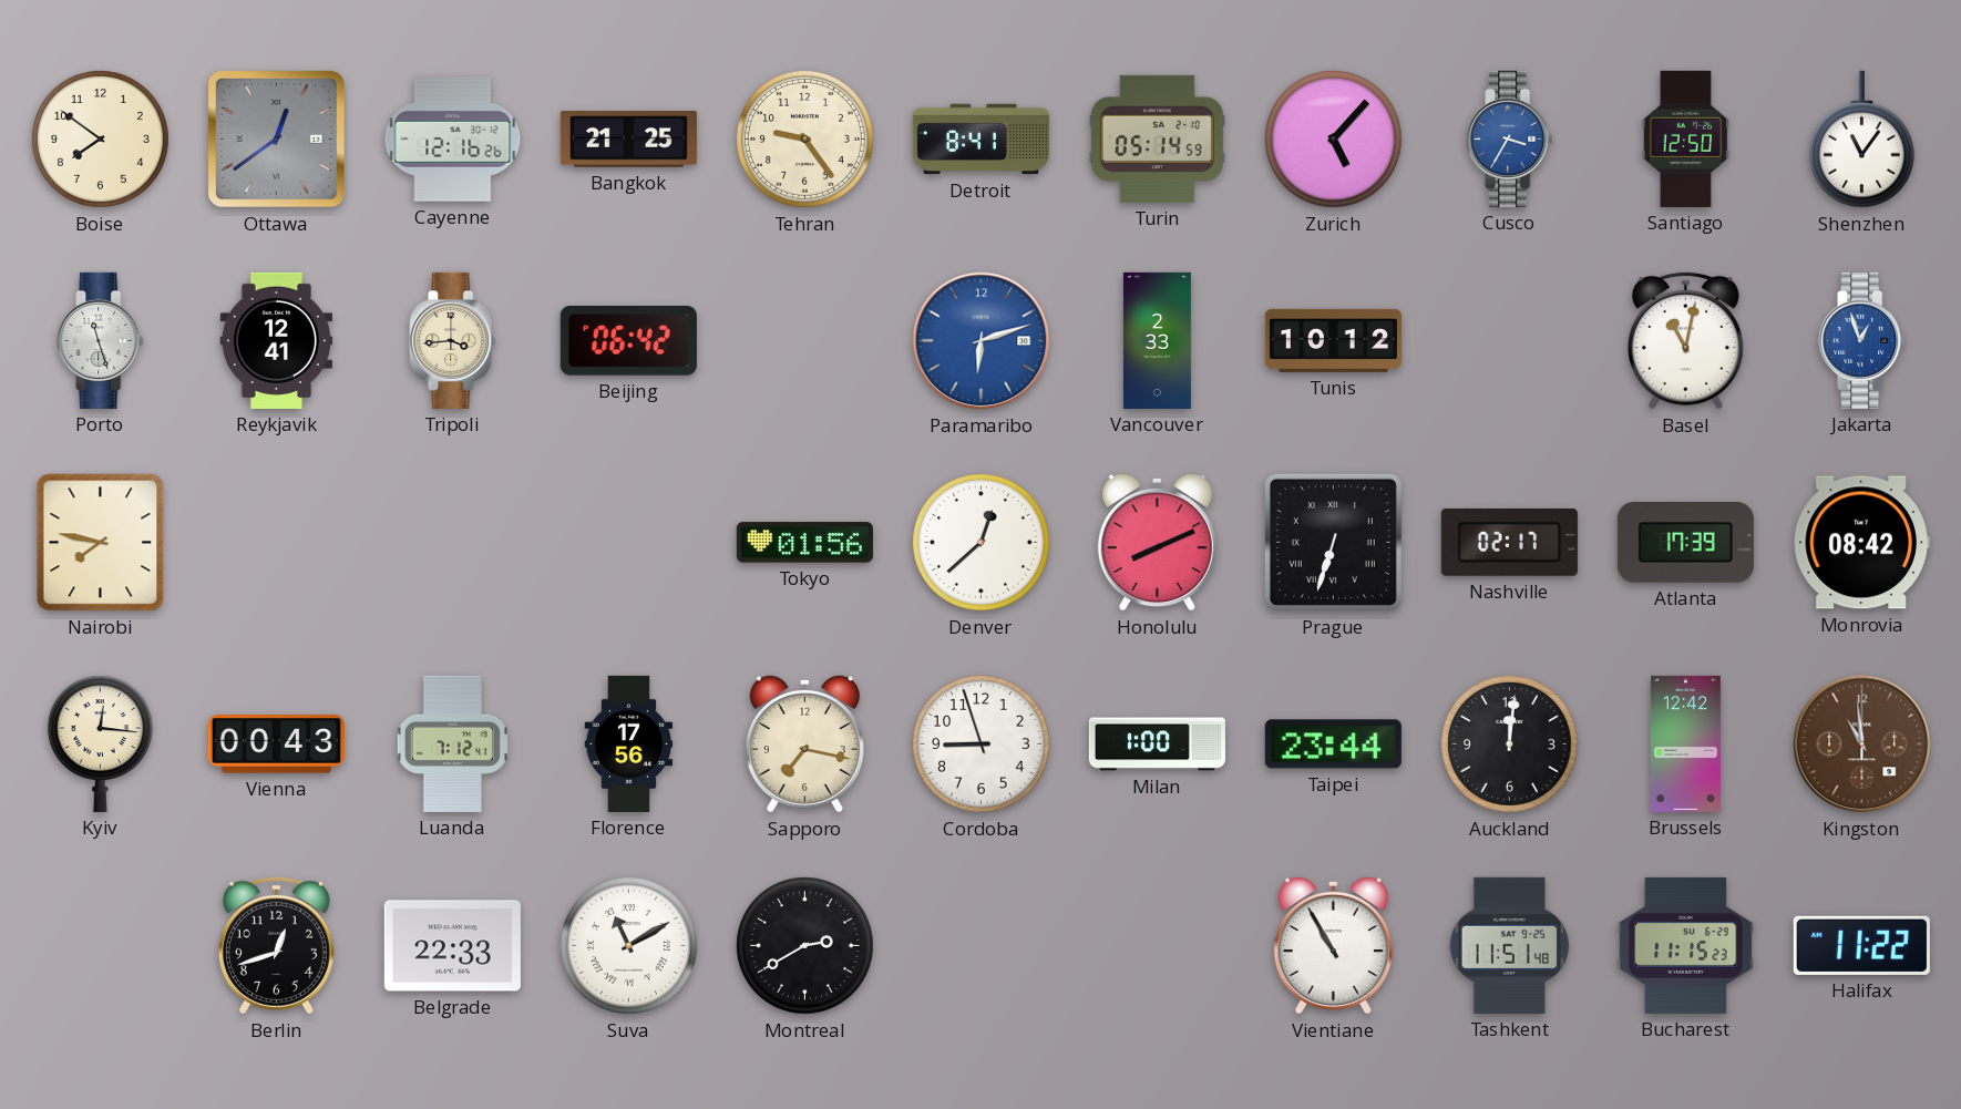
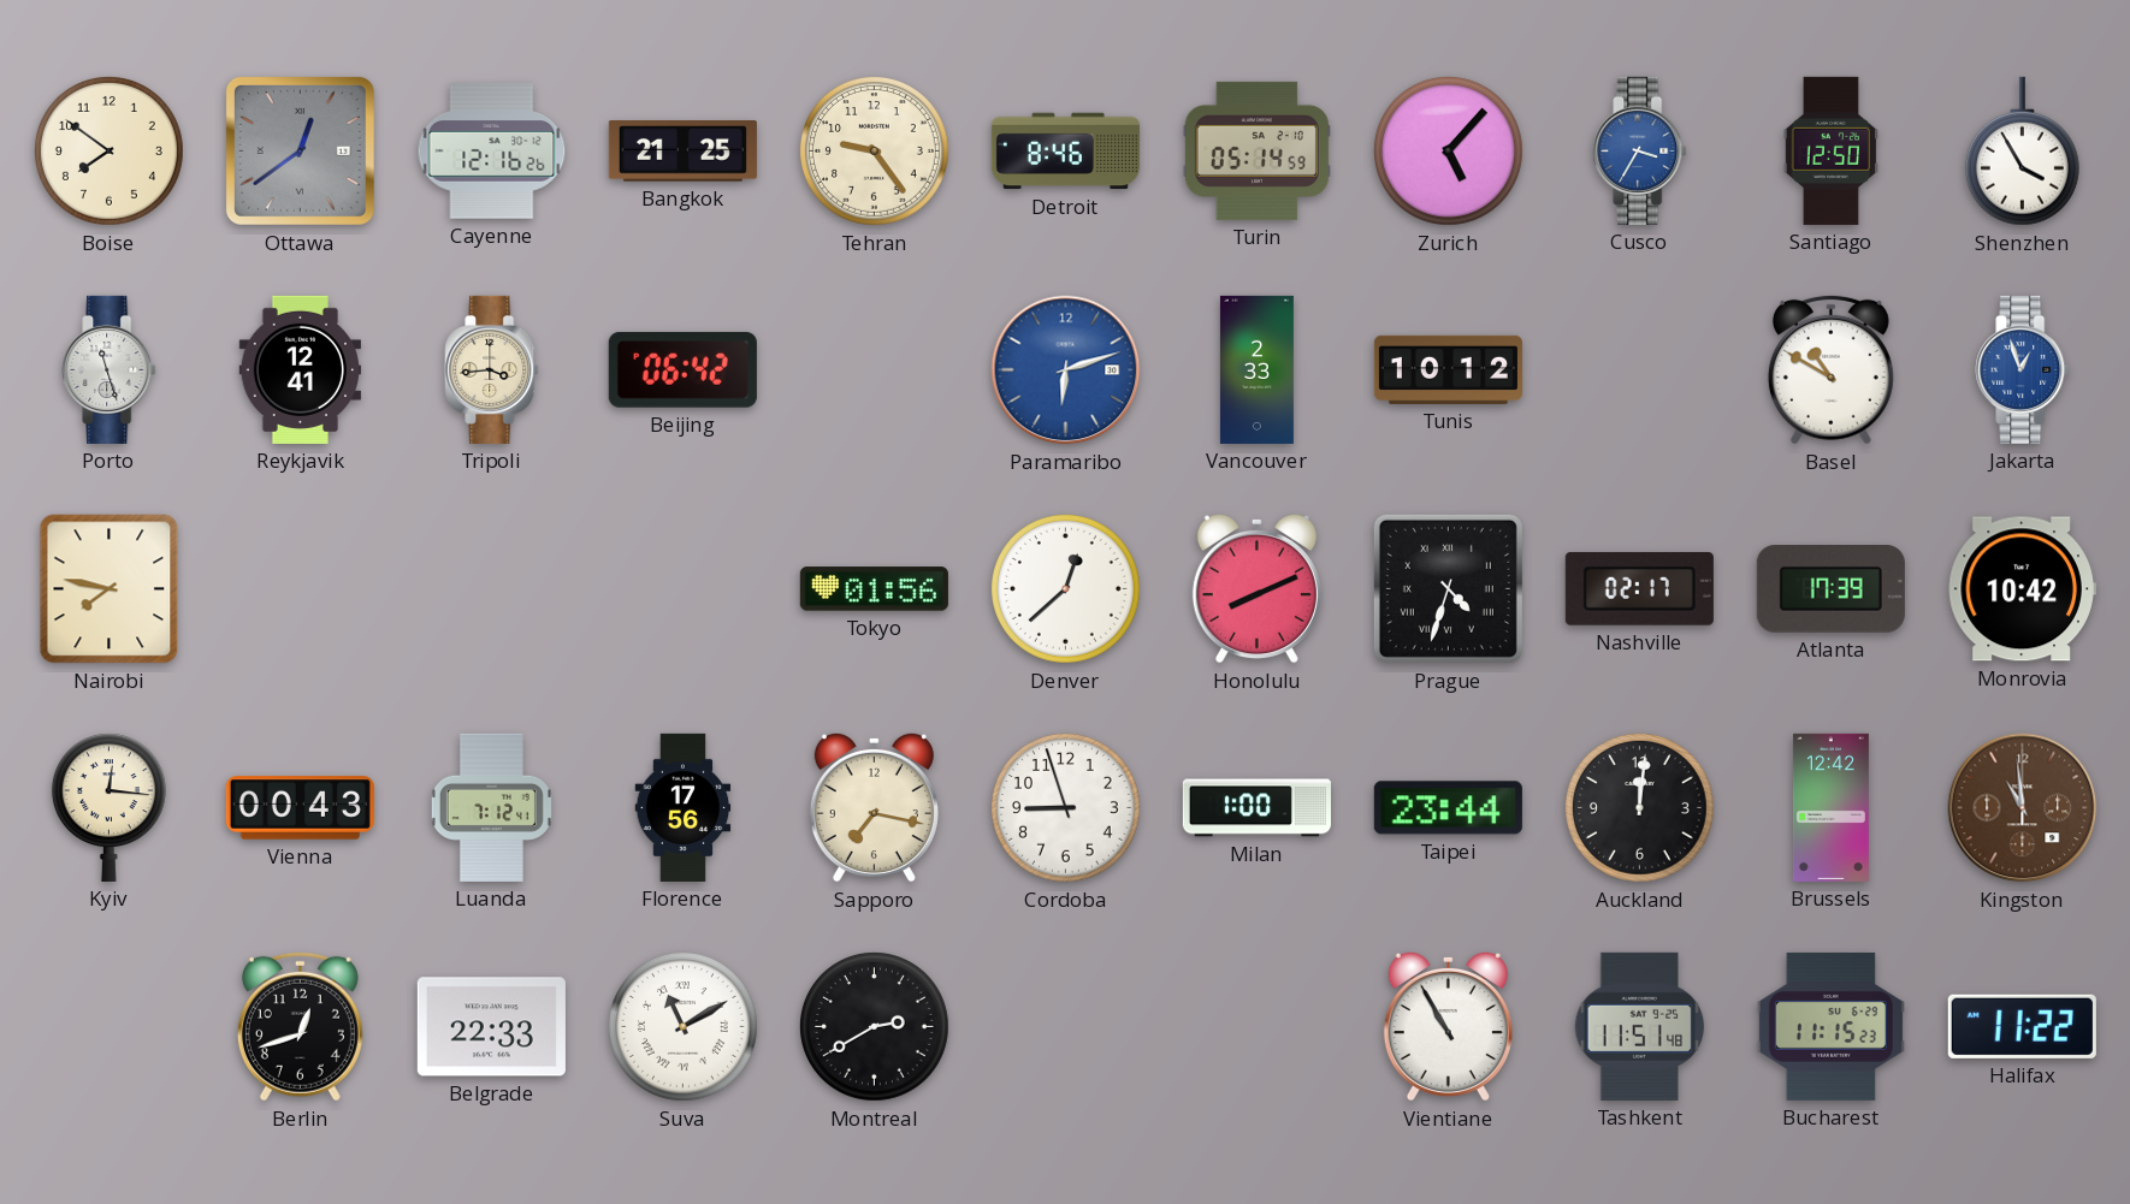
Detroit: 8:41 -> 8:46
Shenzhen: 11:06 -> 3:55
Basel: 11:02 -> 10:50
Prague: 6:33 -> 4:33
Monrovia: 08:42 -> 10:42
